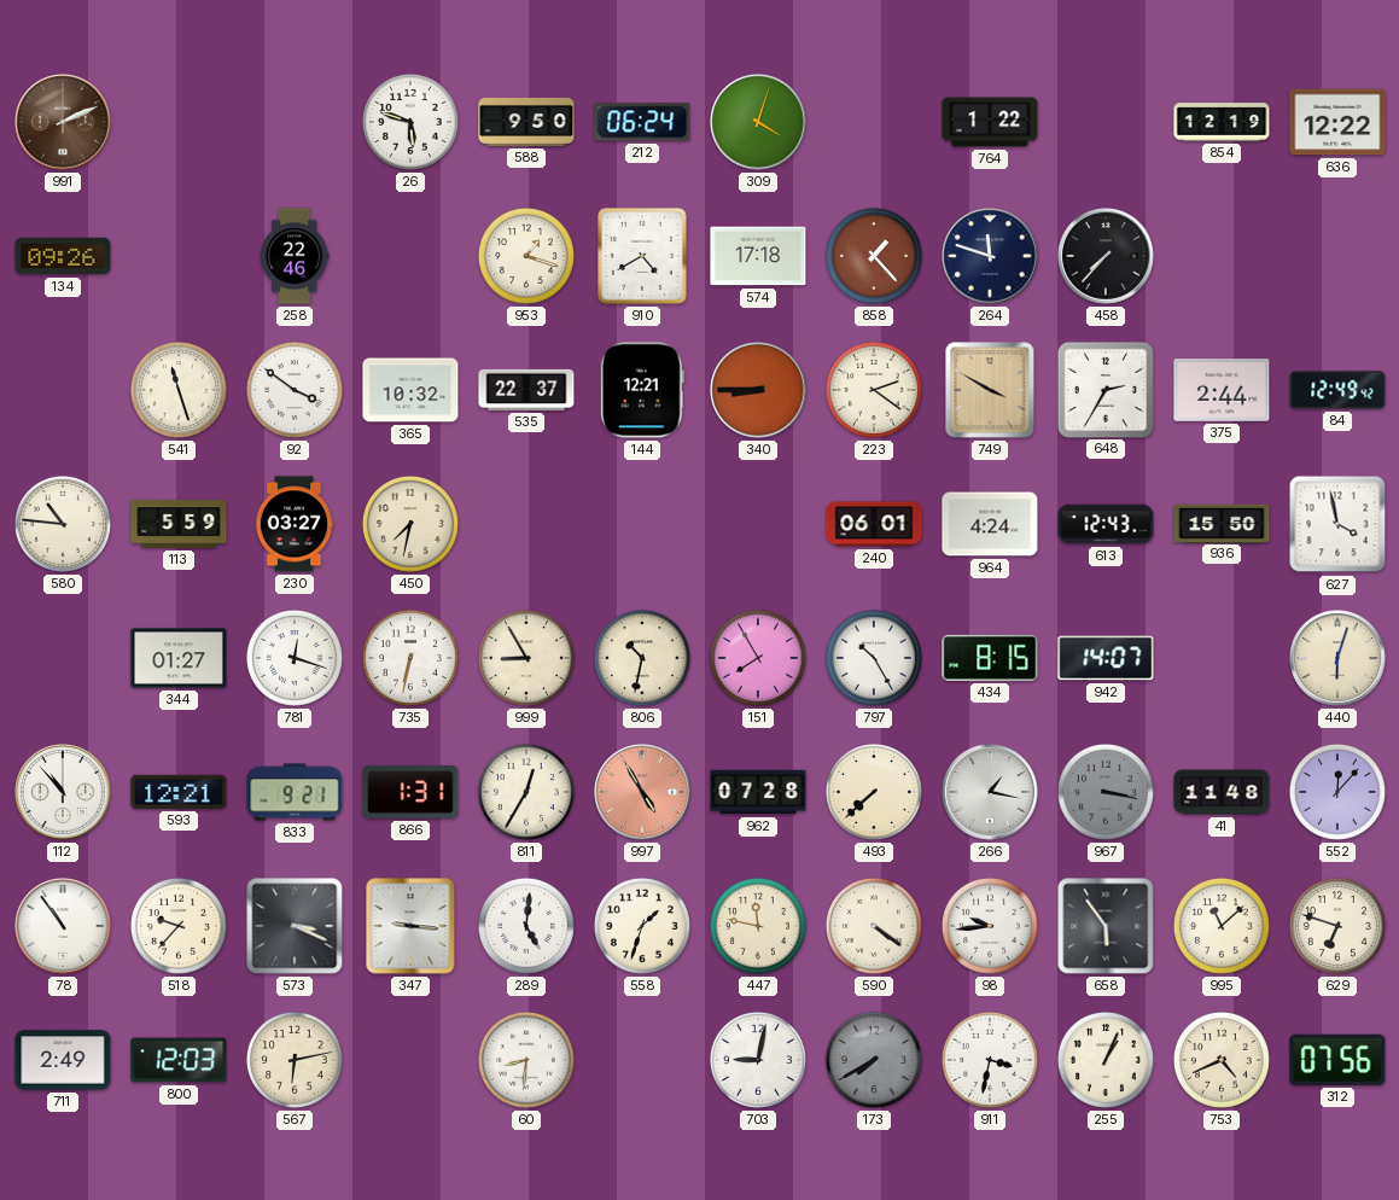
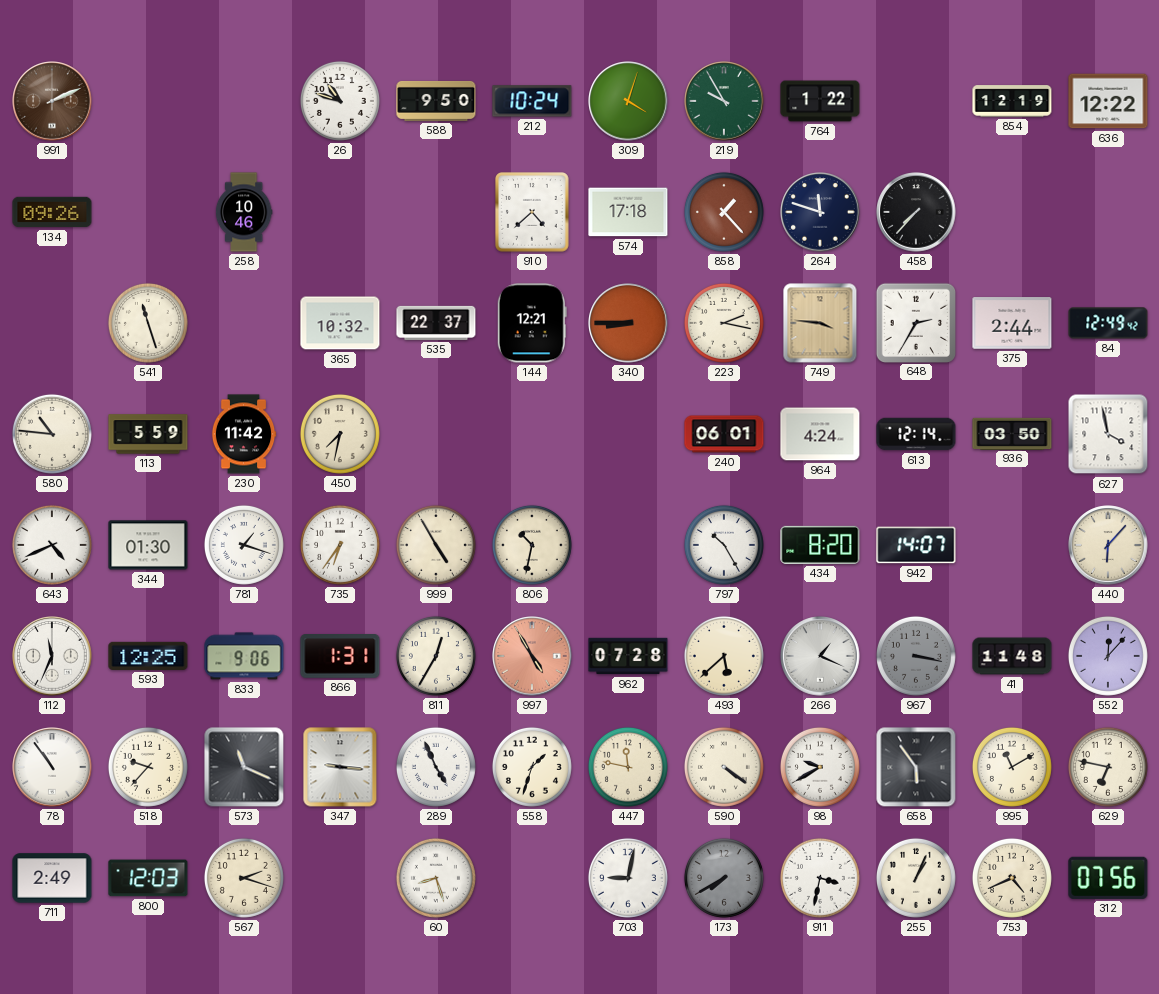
26: 5:48 -> 10:48
212: 06:24 -> 10:24
219: none -> 9:55
258: 22:46 -> 10:46
953: 1:18 -> none
910: 4:40 -> 4:38
92: 3:51 -> none
223: 2:21 -> 2:17
749: 3:50 -> 3:46
230: 03:27 -> 11:42
613: 12:43 -> 12:14
936: 15:50 -> 03:50
643: none -> 4:41
344: 01:27 -> 01:30
781: 12:18 -> 1:18
735: 6:32 -> 6:36
999: 8:55 -> 4:55
151: 7:55 -> none
434: 8:15 -> 8:20
440: 6:03 -> 6:07
112: 10:53 -> 11:34
593: 12:21 -> 12:25
833: 9:21 -> 9:06
493: 7:38 -> 5:38
266: 1:17 -> 1:19
573: 3:19 -> 11:19
289: 5:01 -> 4:56
98: 9:44 -> 9:40
995: 11:08 -> 11:10
629: 6:48 -> 6:47
567: 6:13 -> 2:18
60: 8:31 -> 8:27
